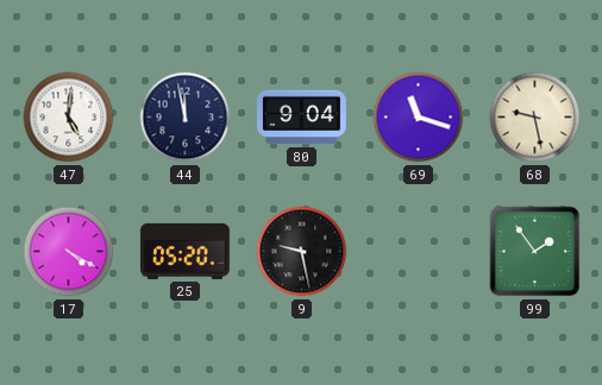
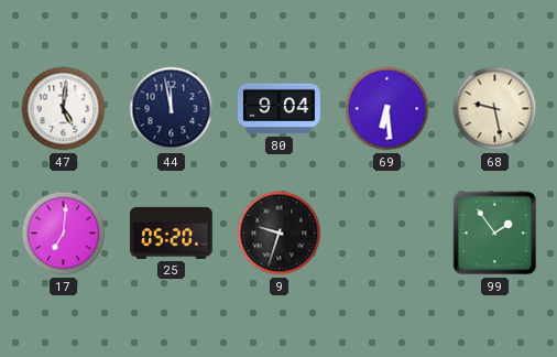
69: 11:18 -> 6:29
17: 4:20 -> 7:01
9: 9:28 -> 9:33
